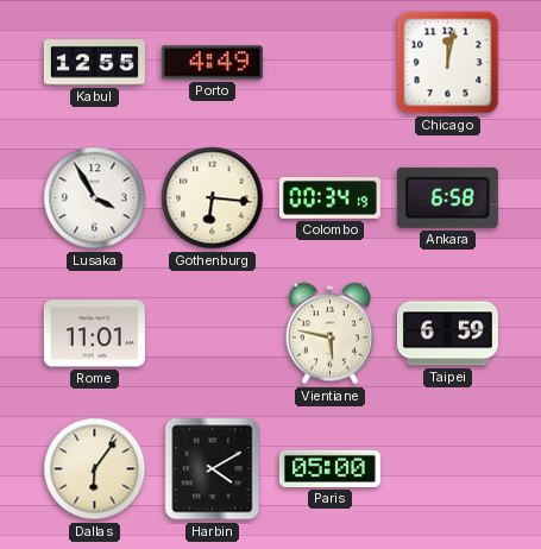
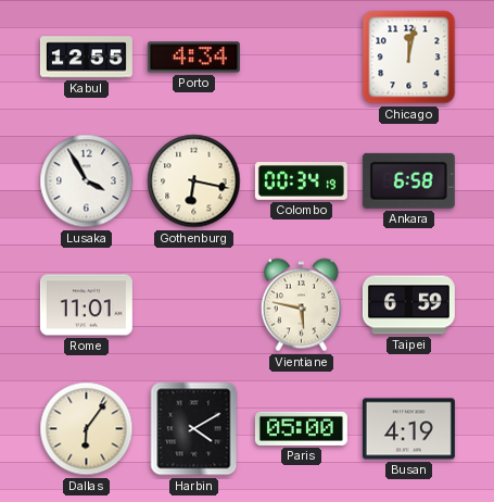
Porto: 4:49 -> 4:34
Gothenburg: 6:16 -> 6:17
Busan: none -> 4:19
